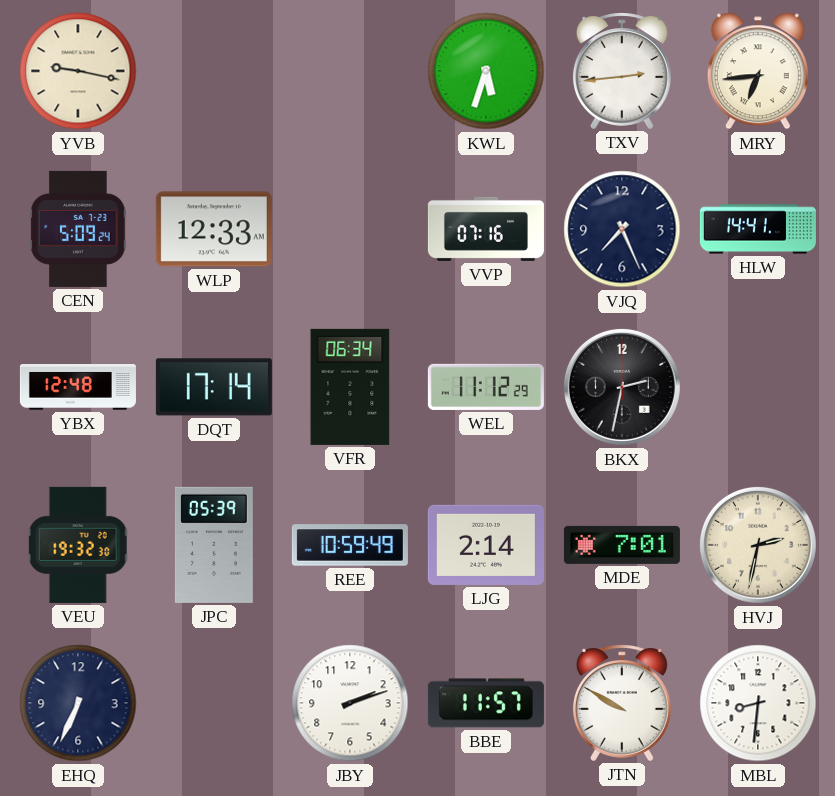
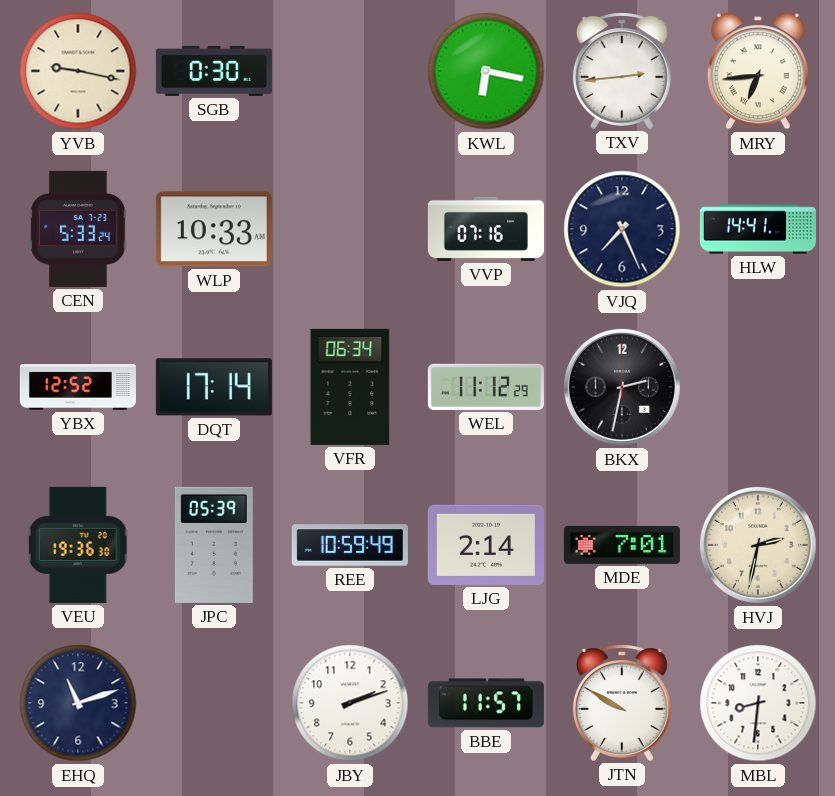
SGB: none -> 0:30
KWL: 5:33 -> 6:17
CEN: 5:09 -> 5:33
WLP: 12:33 -> 10:33
YBX: 12:48 -> 12:52
VEU: 19:32 -> 19:36
EHQ: 6:34 -> 11:12
